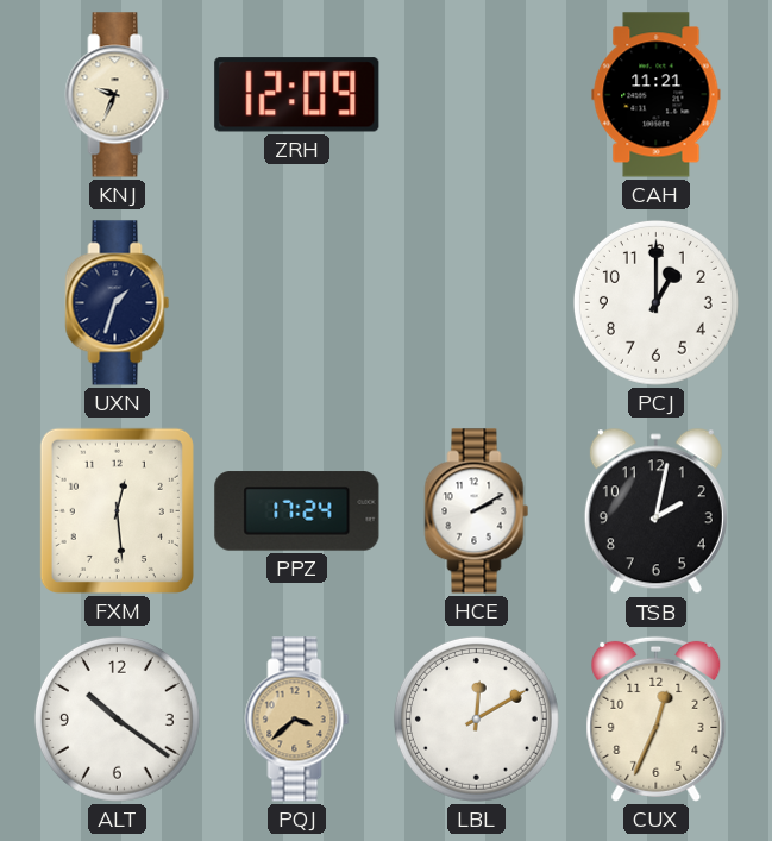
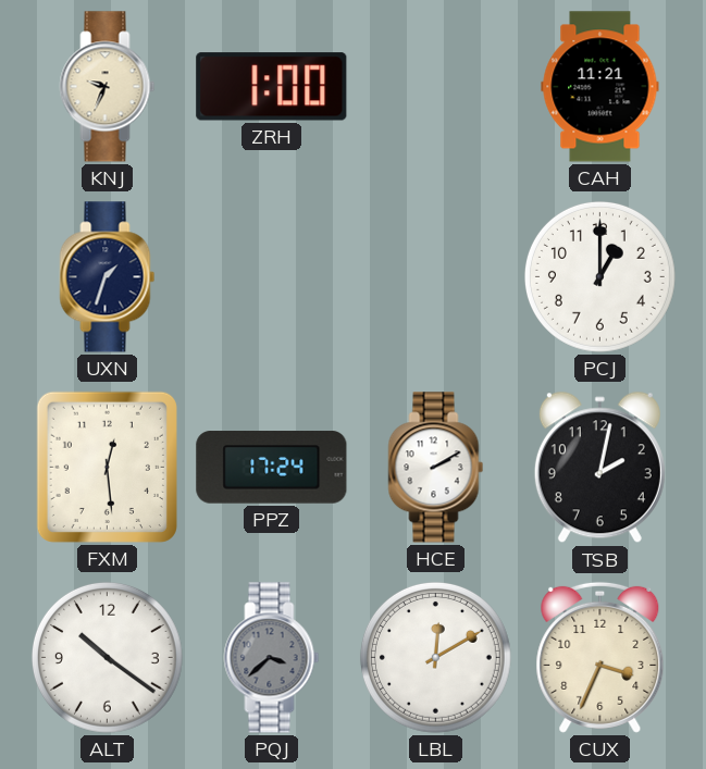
ZRH: 12:09 -> 1:00
PQJ dial: champagne -> grey
CUX: 12:34 -> 3:34
